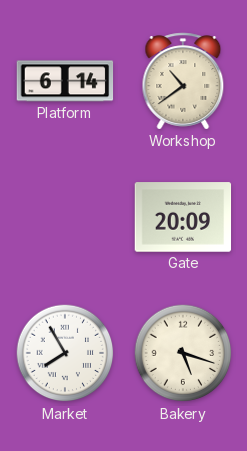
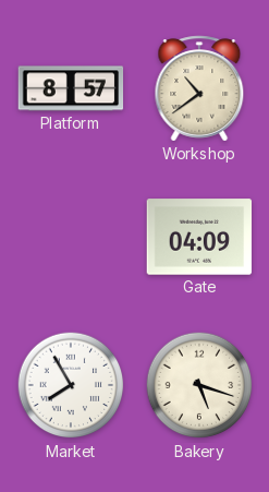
Platform: 6:14 -> 8:57
Gate: 20:09 -> 04:09
